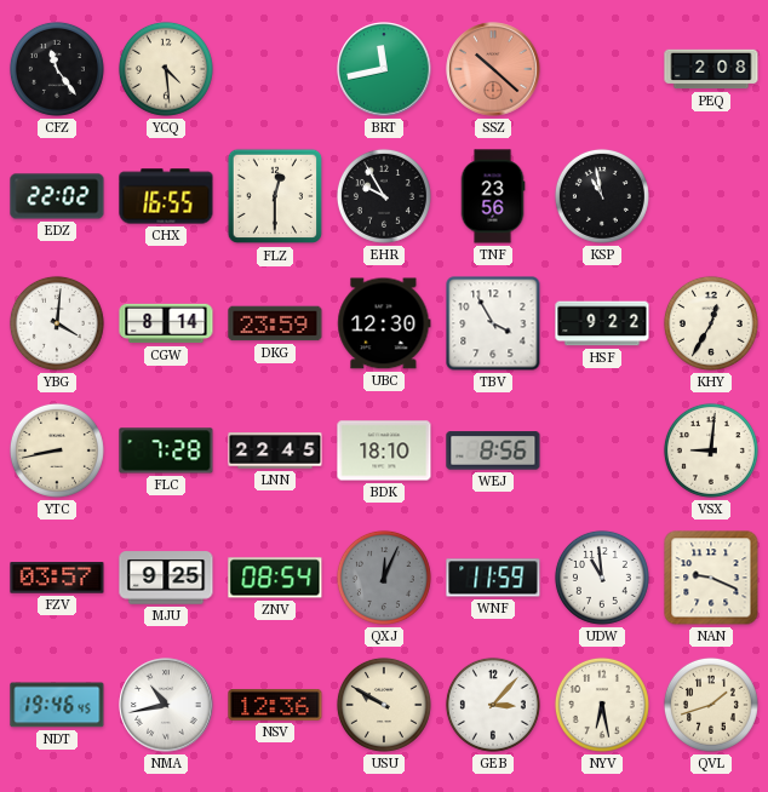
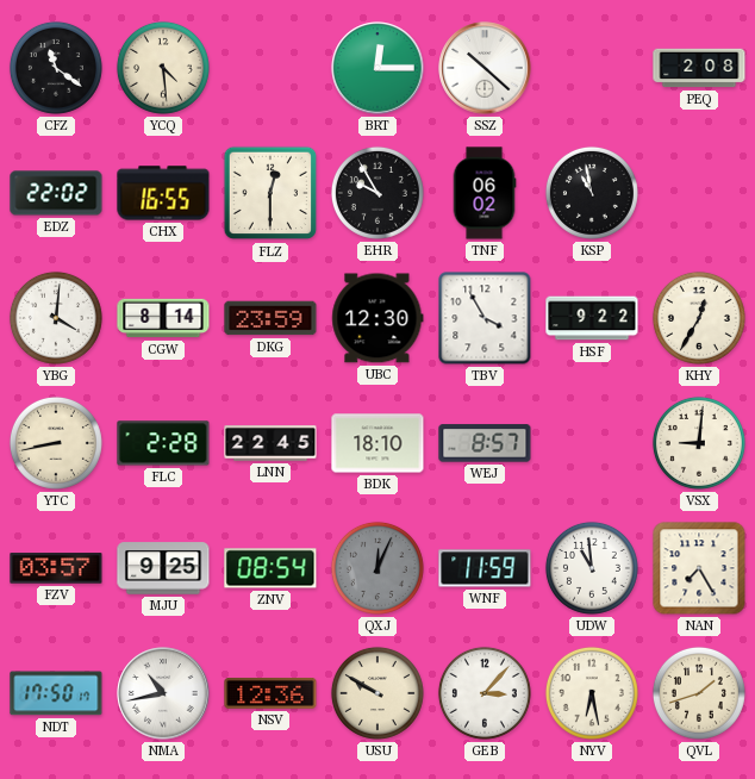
CFZ: 11:24 -> 11:21
BRT: 11:43 -> 12:15
SSZ dial: salmon -> white
TNF: 23:56 -> 06:02
FLC: 7:28 -> 2:28
WEJ: 8:56 -> 8:57
NAN: 9:19 -> 7:25
NDT: 19:46 -> 17:50
